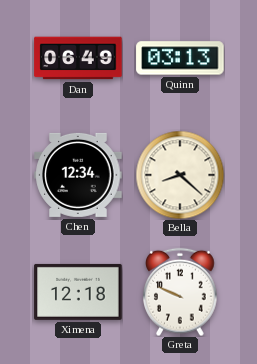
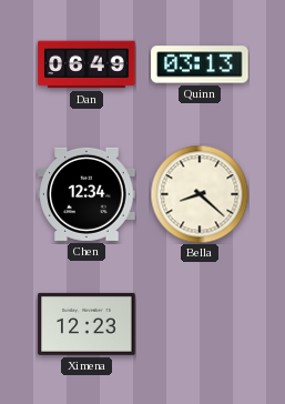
Ximena: 12:18 -> 12:23
Greta: 9:49 -> none
